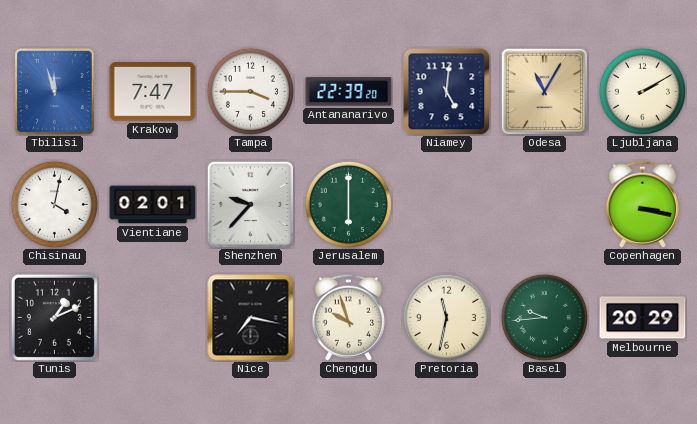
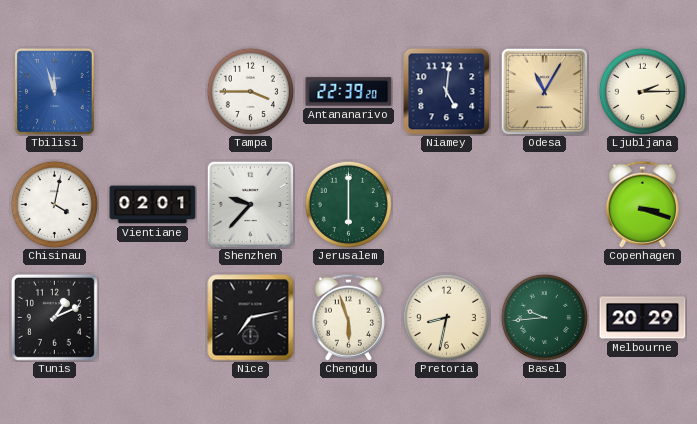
Krakow: 7:47 -> none
Ljubljana: 2:10 -> 2:15
Copenhagen: 3:17 -> 3:18
Nice: 7:17 -> 7:13
Chengdu: 9:57 -> 5:57
Pretoria: 11:32 -> 8:32
